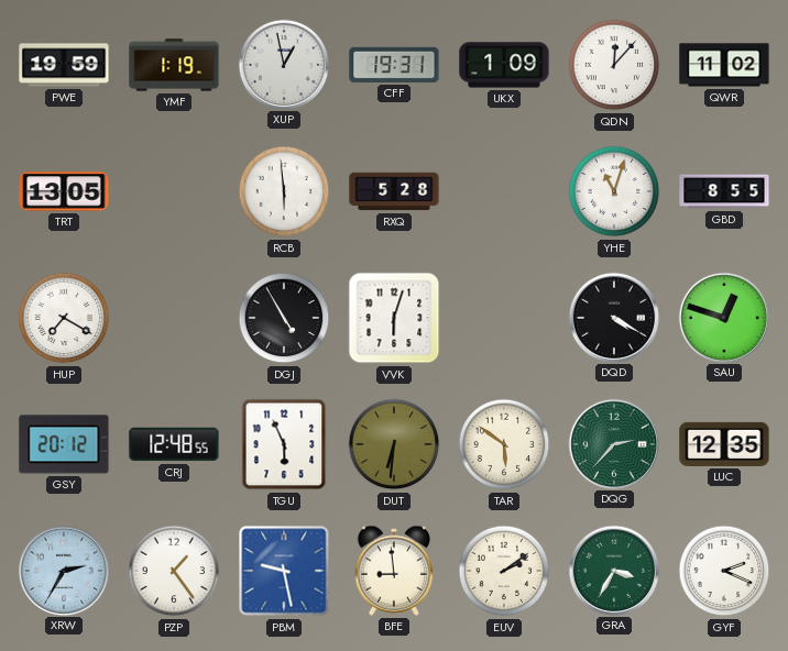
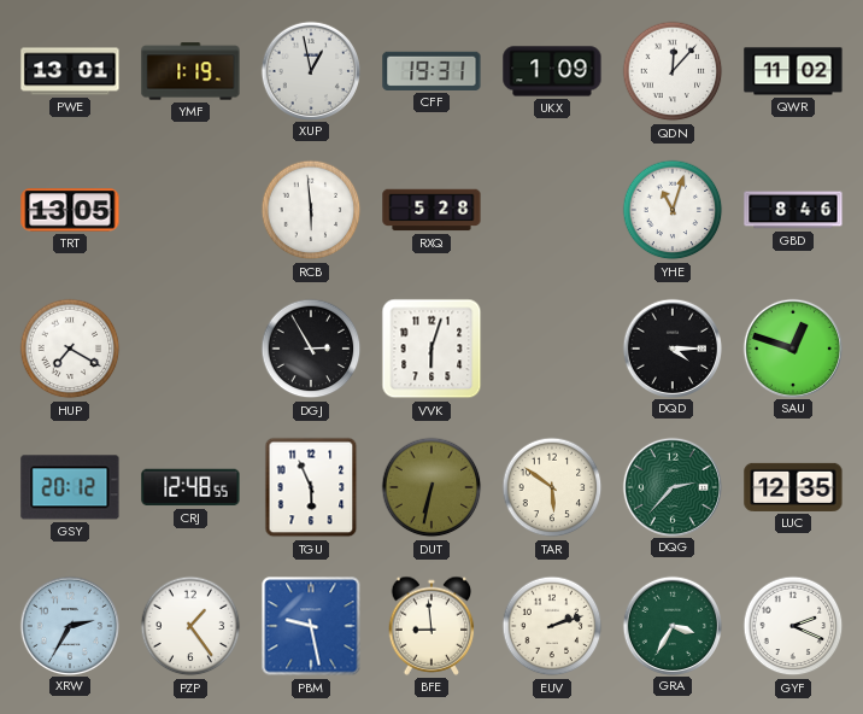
PWE: 19:59 -> 13:01
GBD: 8:55 -> 8:46
DGJ: 4:55 -> 2:55
DQD: 4:20 -> 4:15
DUT: 6:31 -> 6:32
EUV: 2:09 -> 2:12
